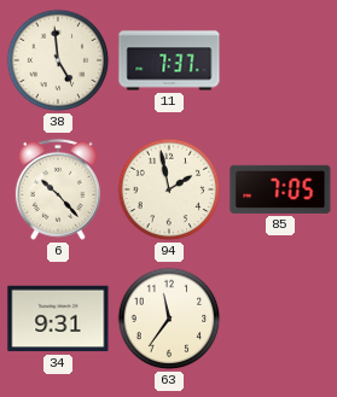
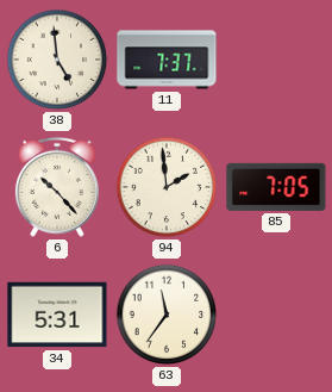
94: 1:58 -> 1:59
34: 9:31 -> 5:31
